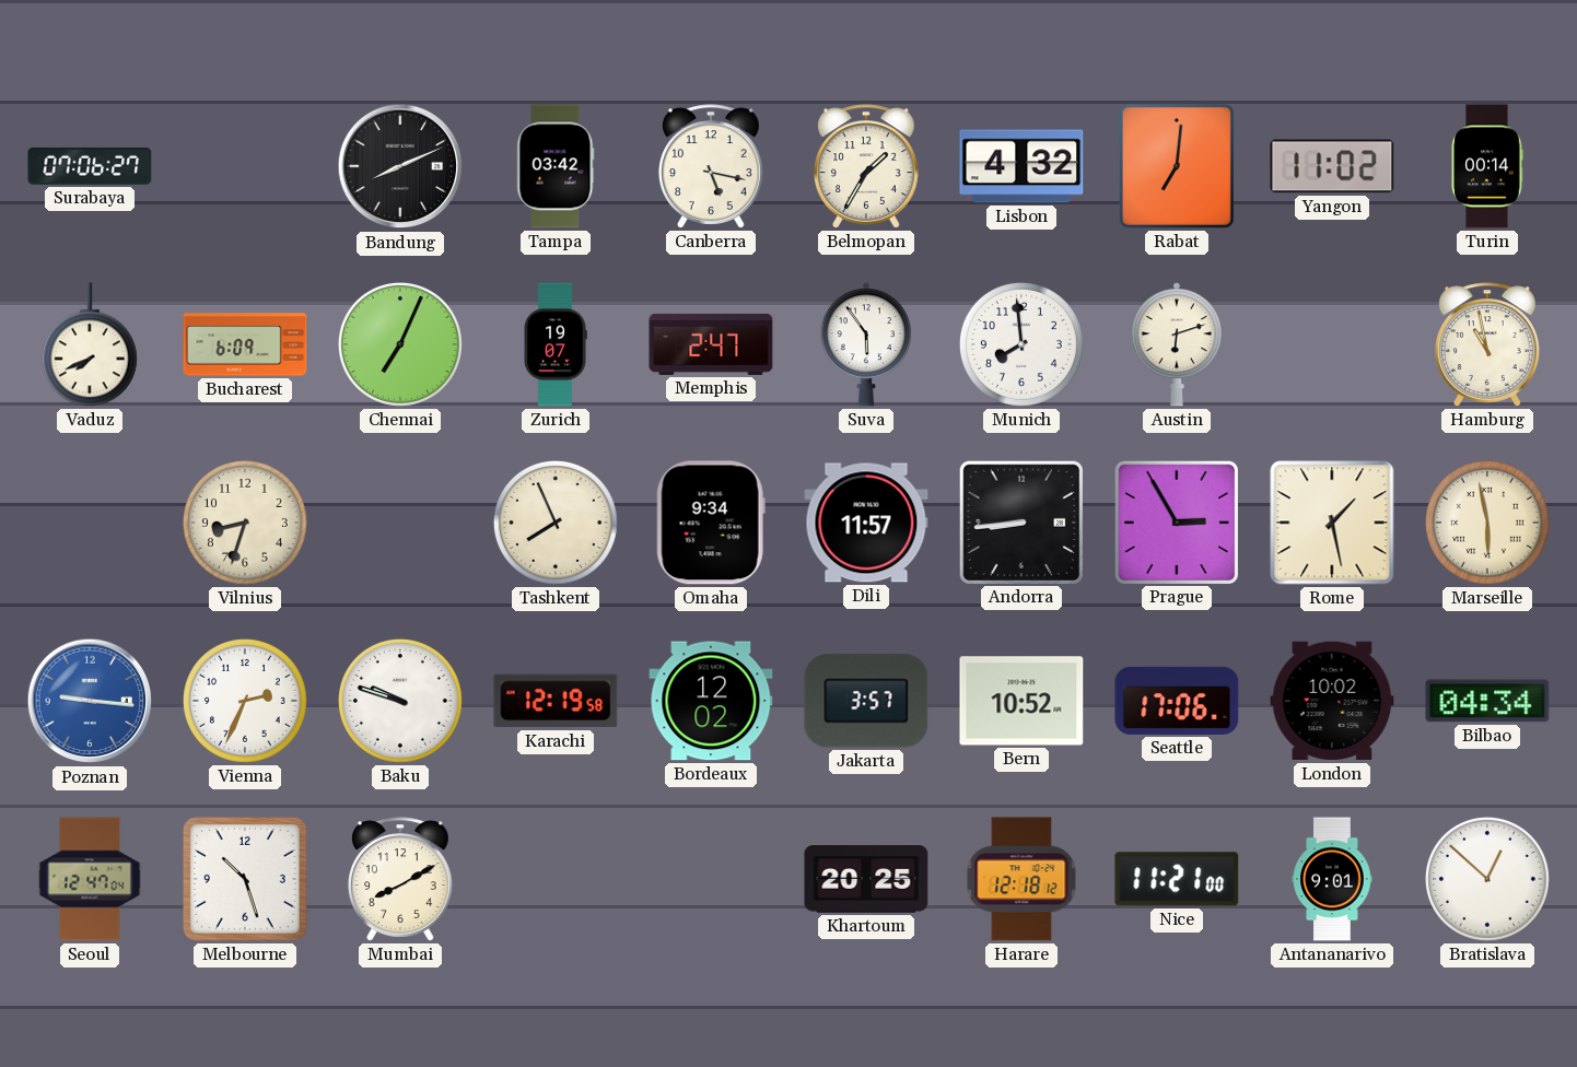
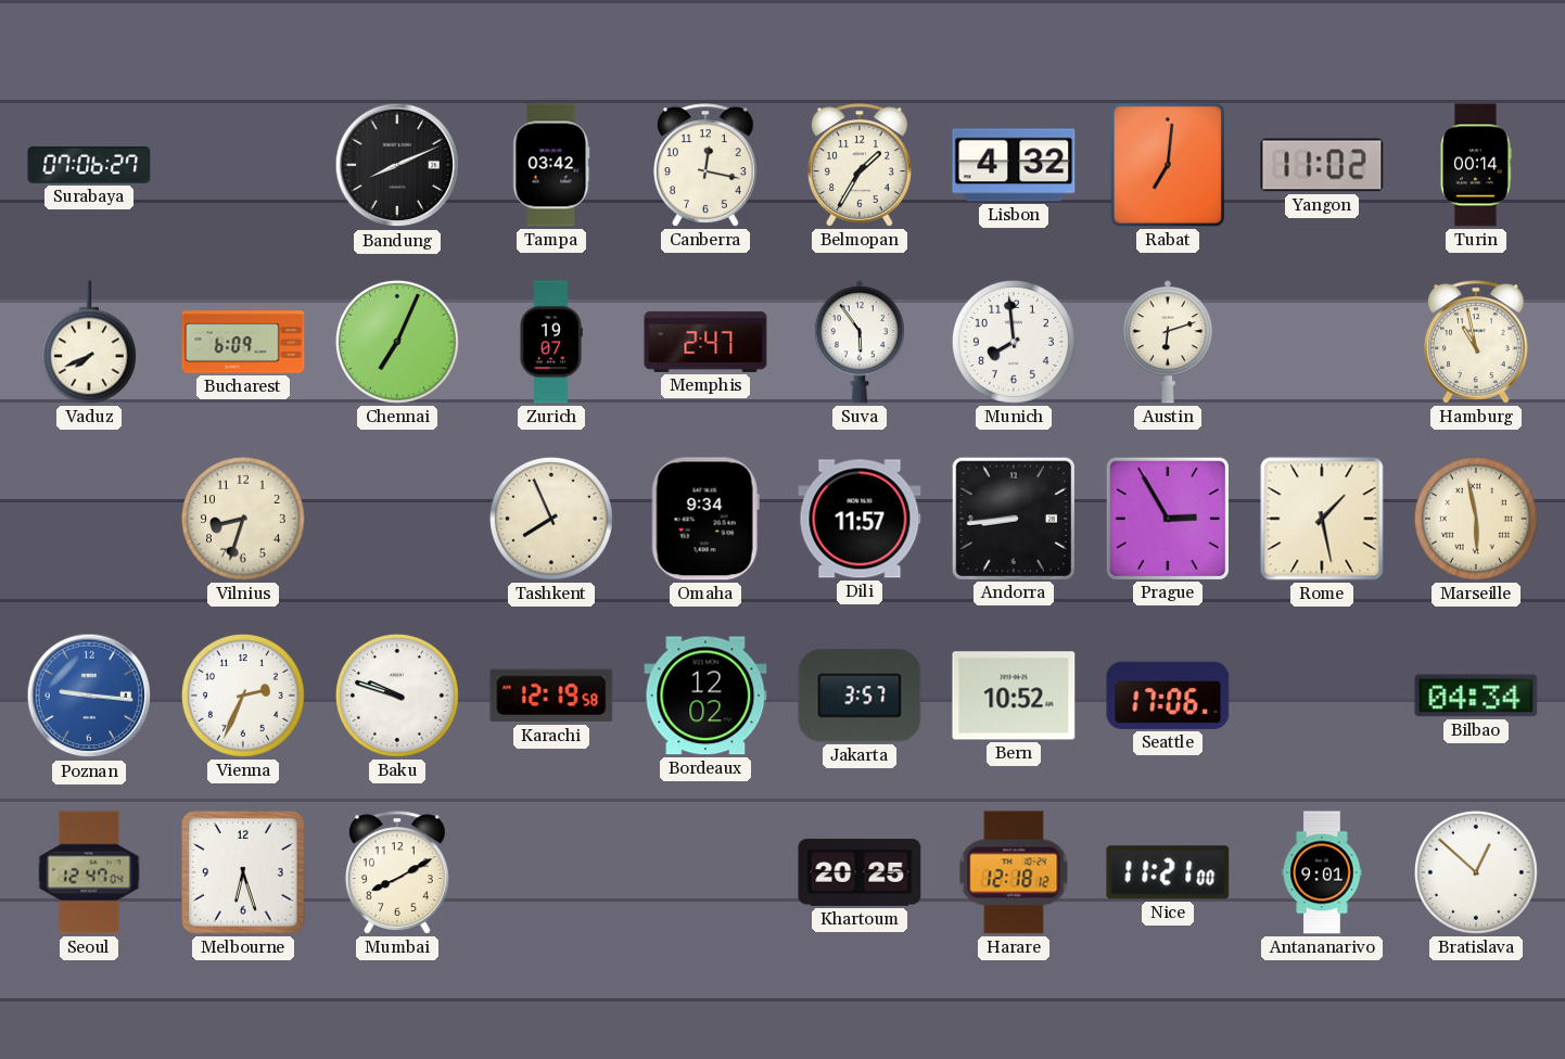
Canberra: 5:17 -> 12:17
London: 10:02 -> none
Melbourne: 10:27 -> 6:27
